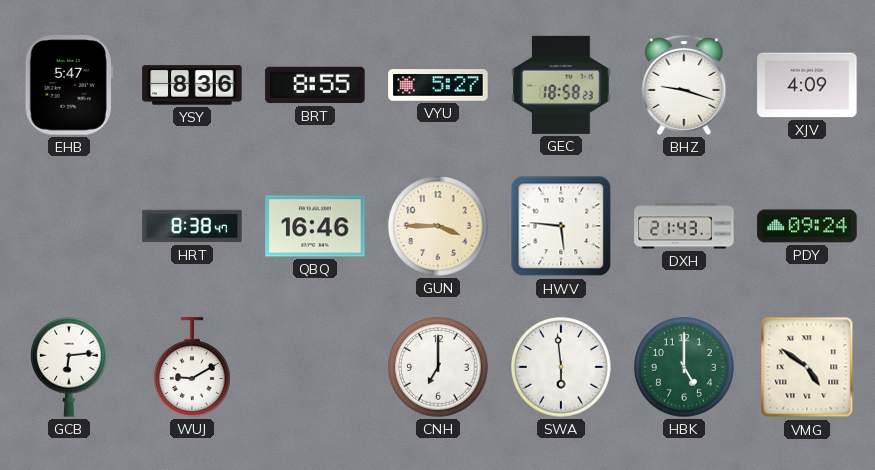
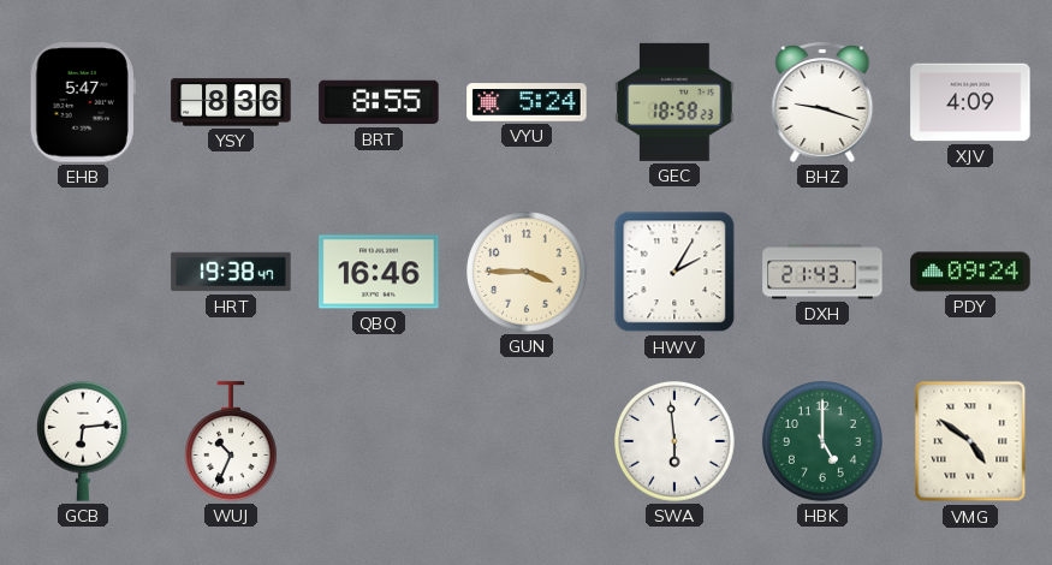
VYU: 5:27 -> 5:24
HRT: 8:38 -> 19:38
HWV: 5:46 -> 2:05
WUJ: 9:10 -> 10:34
CNH: 7:00 -> none
